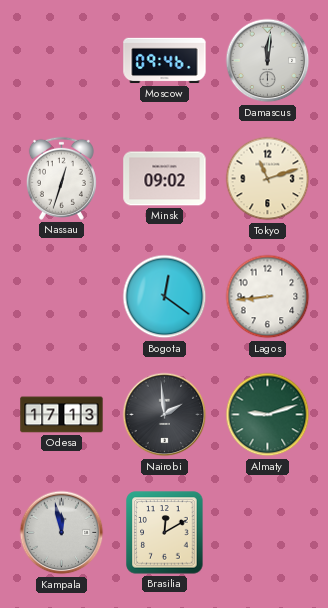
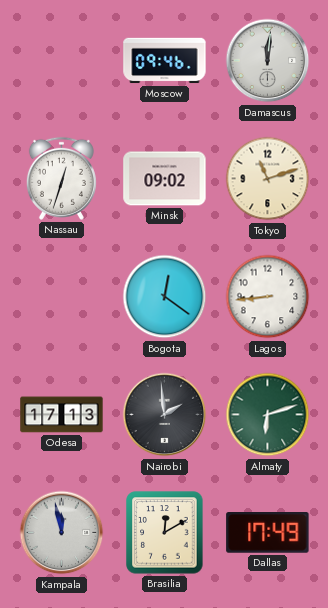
Almaty: 9:12 -> 6:12
Dallas: none -> 17:49
